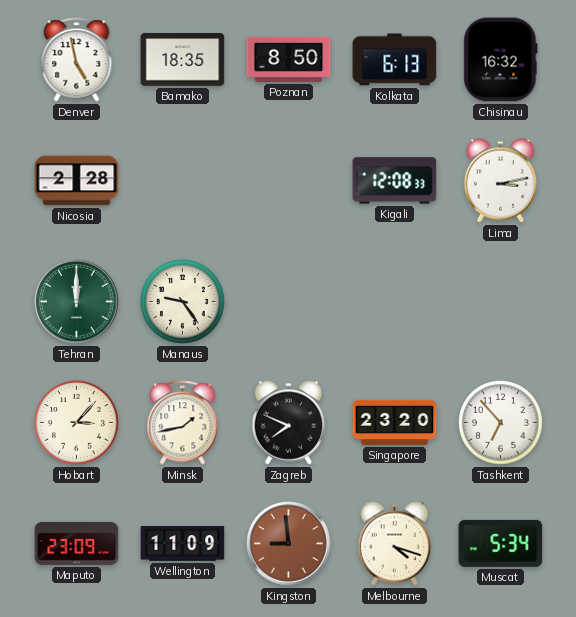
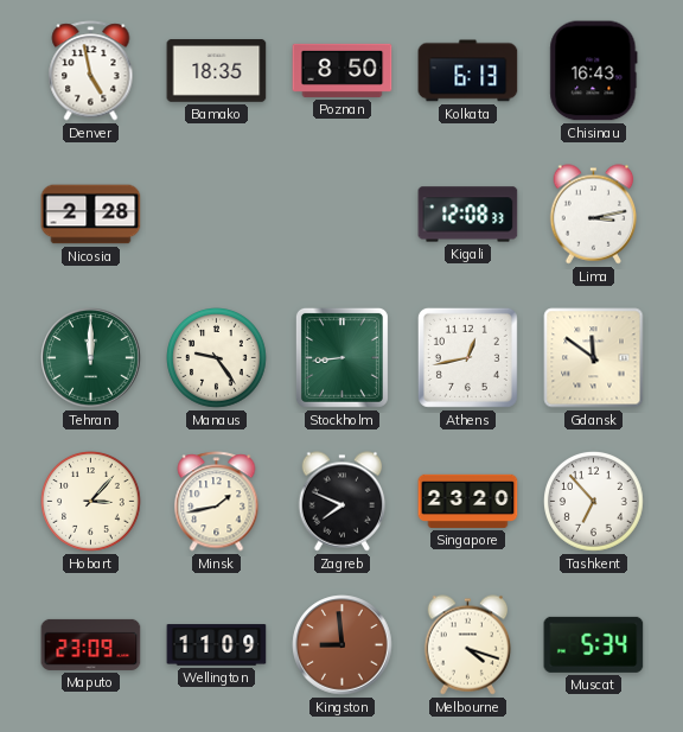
Chisinau: 16:32 -> 16:43
Stockholm: none -> 8:44
Athens: none -> 12:43
Gdansk: none -> 11:51
